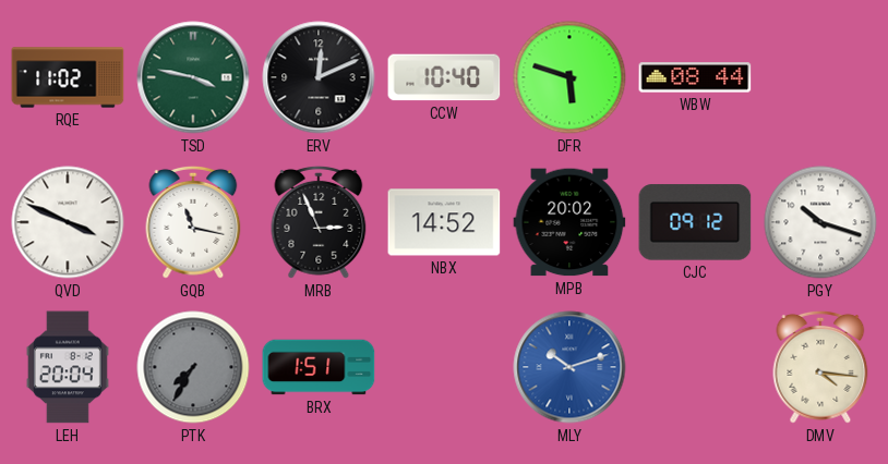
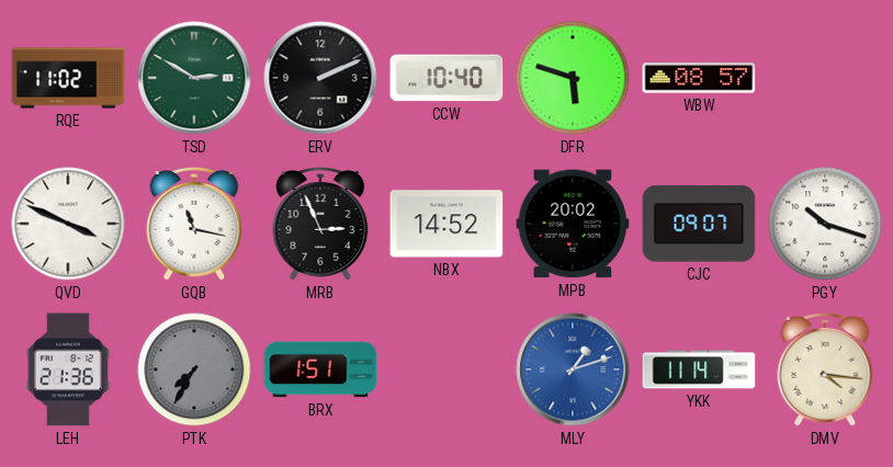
TSD: 3:47 -> 2:50
ERV: 12:11 -> 2:11
WBW: 08:44 -> 08:57
CJC: 09:12 -> 09:07
LEH: 20:04 -> 21:36
MLY: 10:12 -> 1:12
YKK: none -> 11:14
